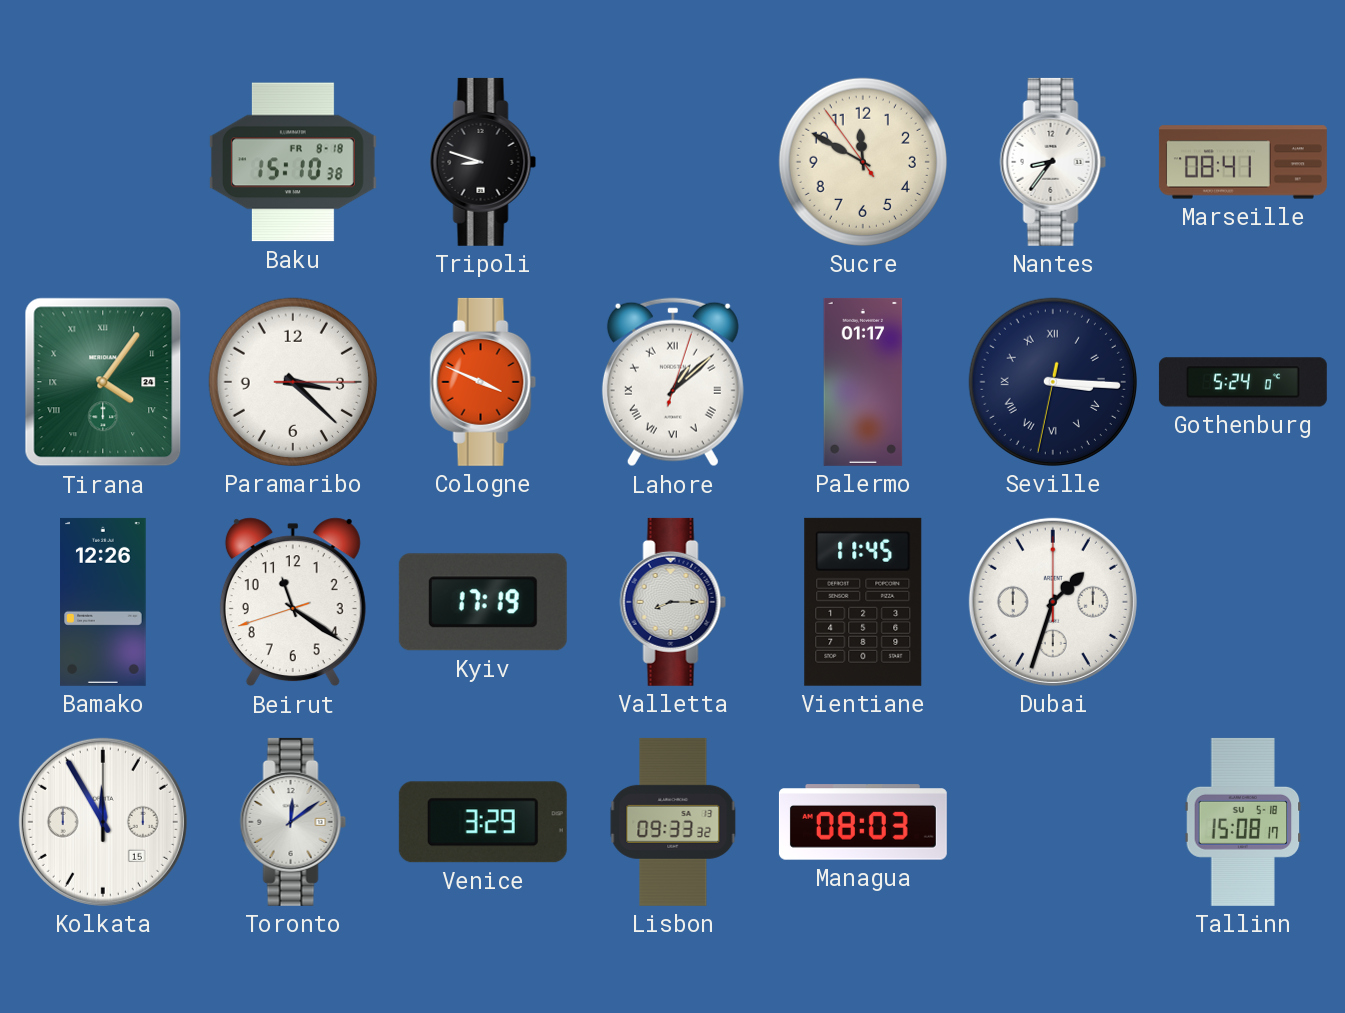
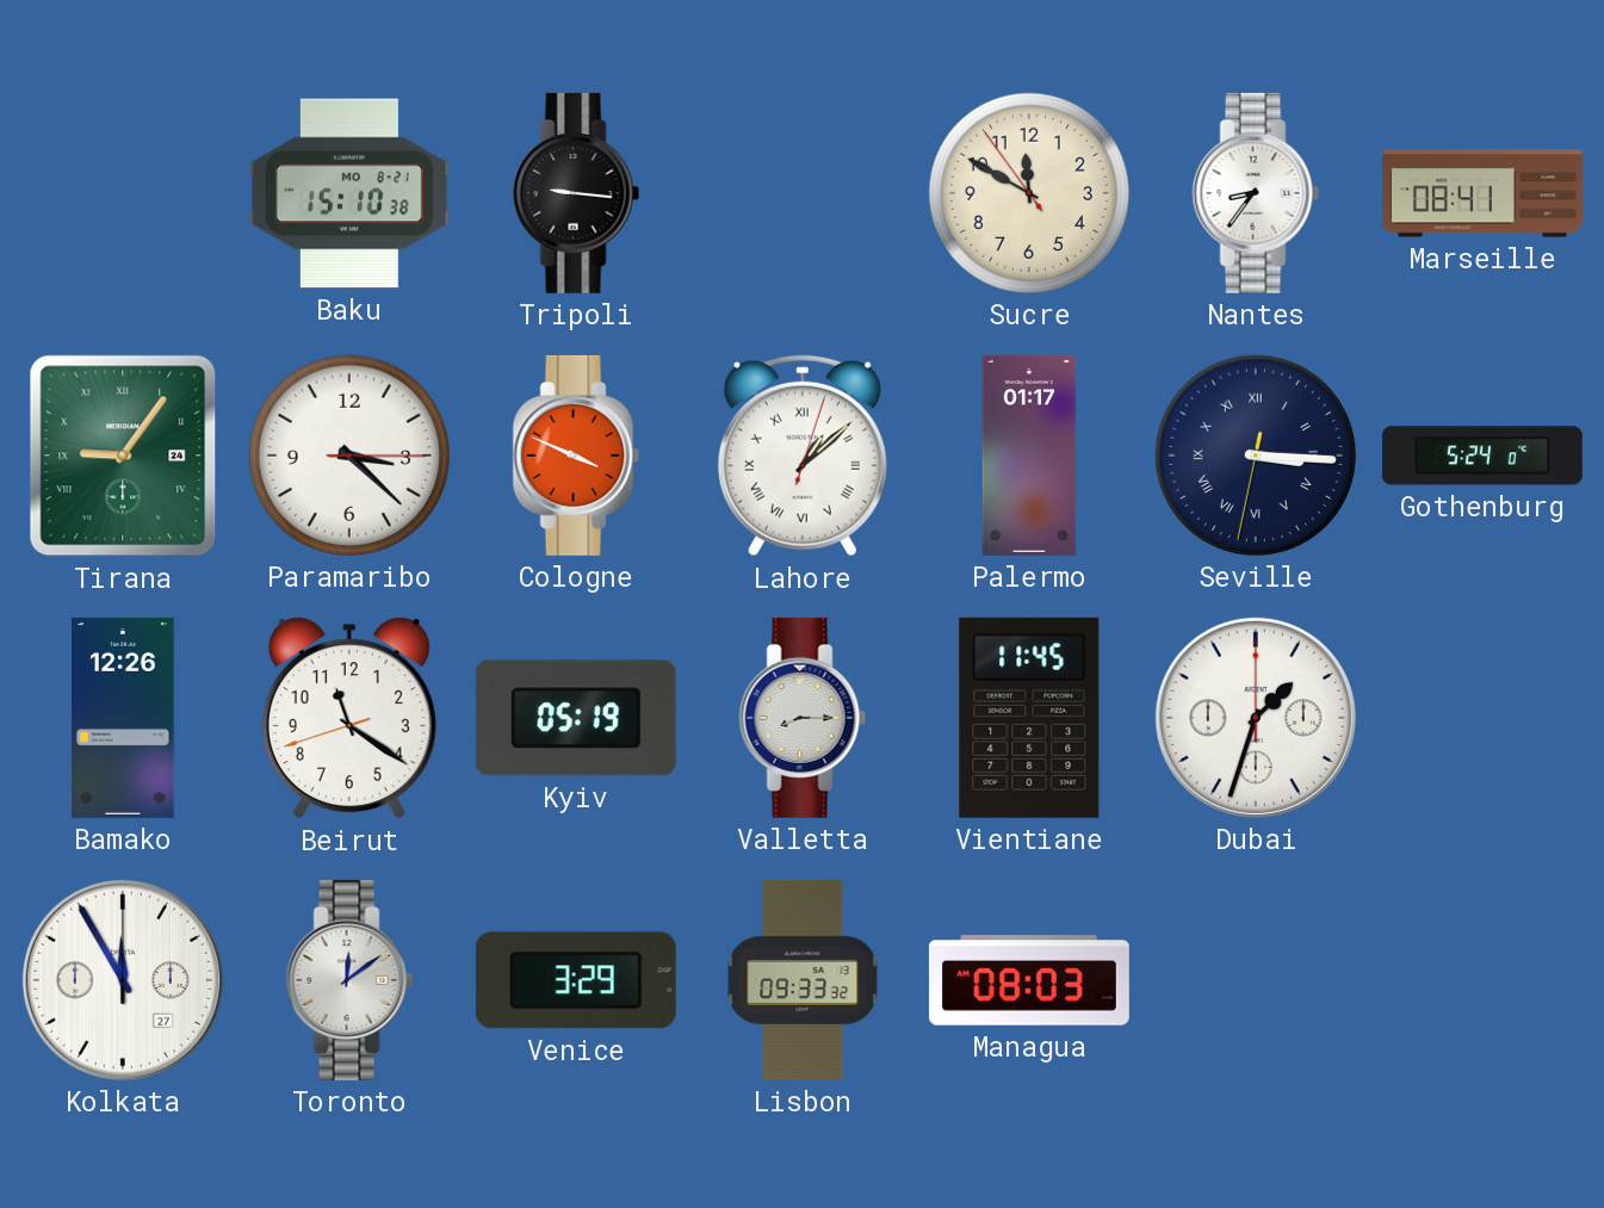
Baku date: FR 8-18 -> MO 8-21
Tripoli: 8:48 -> 9:16
Tirana: 4:06 -> 9:06
Kyiv: 17:19 -> 05:19
Kolkata date: 15 -> 27
Tallinn: 15:08 -> none
